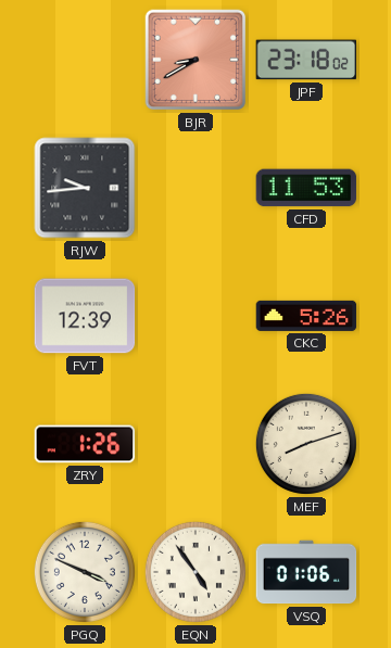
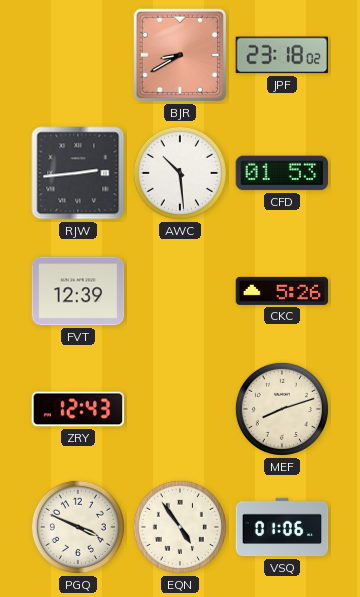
RJW: 9:44 -> 2:44
AWC: none -> 10:29
CFD: 11:53 -> 01:53
ZRY: 1:26 -> 12:43
